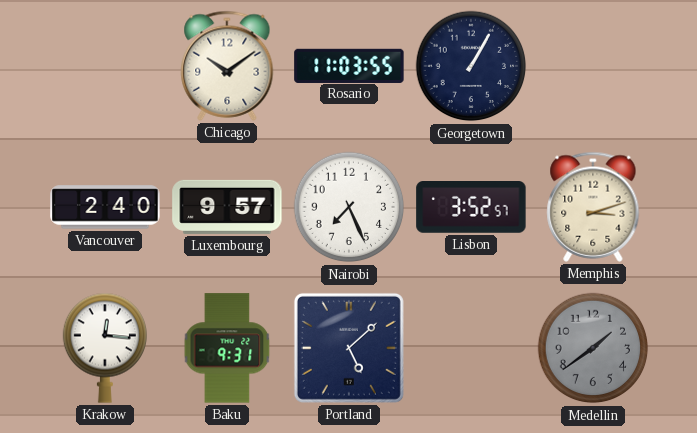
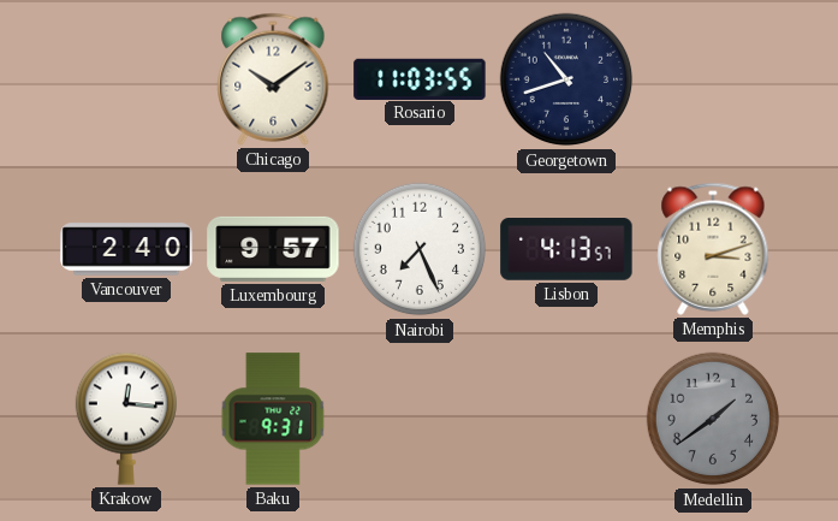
Georgetown: 1:05 -> 10:42
Lisbon: 3:52 -> 4:13
Portland: 5:08 -> none
